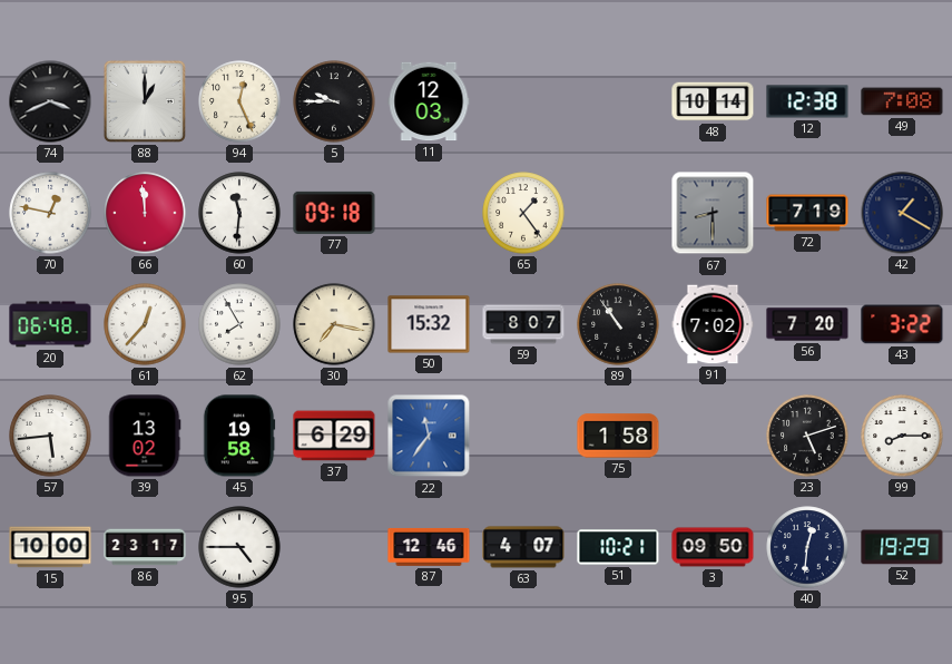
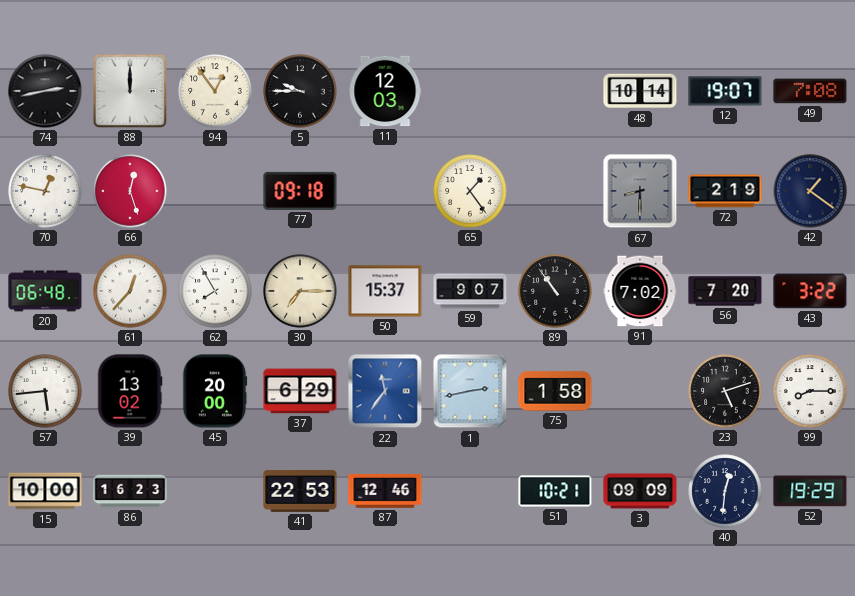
74: 3:41 -> 2:43
88: 1:00 -> 12:00
94: 12:26 -> 12:54
12: 12:38 -> 19:07
66: 11:59 -> 12:27
60: 11:31 -> none
72: 7:19 -> 2:19
42: 1:20 -> 1:21
30: 7:17 -> 7:15
50: 15:32 -> 15:37
59: 8:07 -> 9:07
45: 19:58 -> 20:00
1: none -> 2:43
86: 23:17 -> 16:23
95: 4:45 -> none
41: none -> 22:53
63: 4:07 -> none
3: 09:50 -> 09:09
